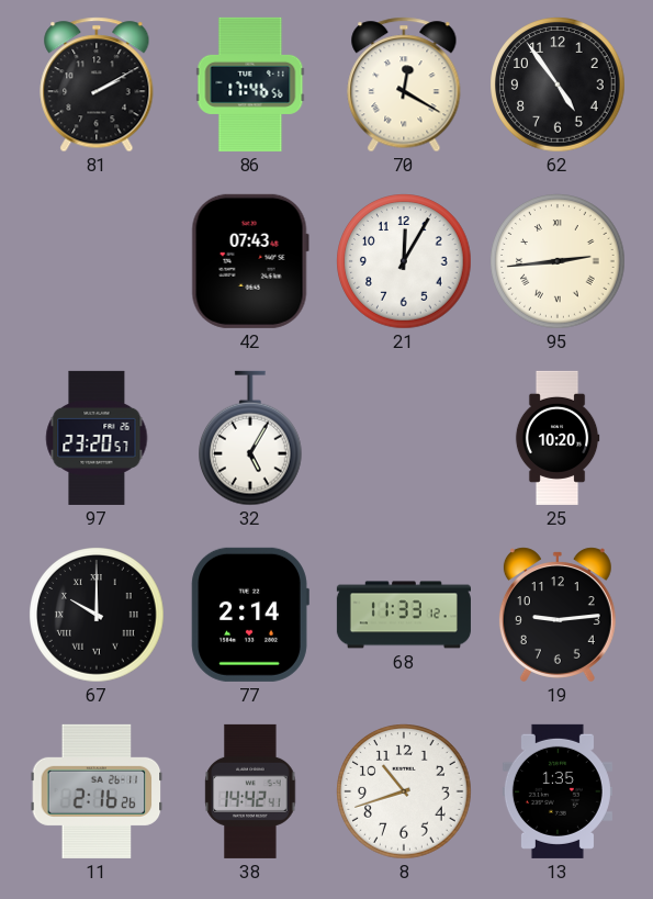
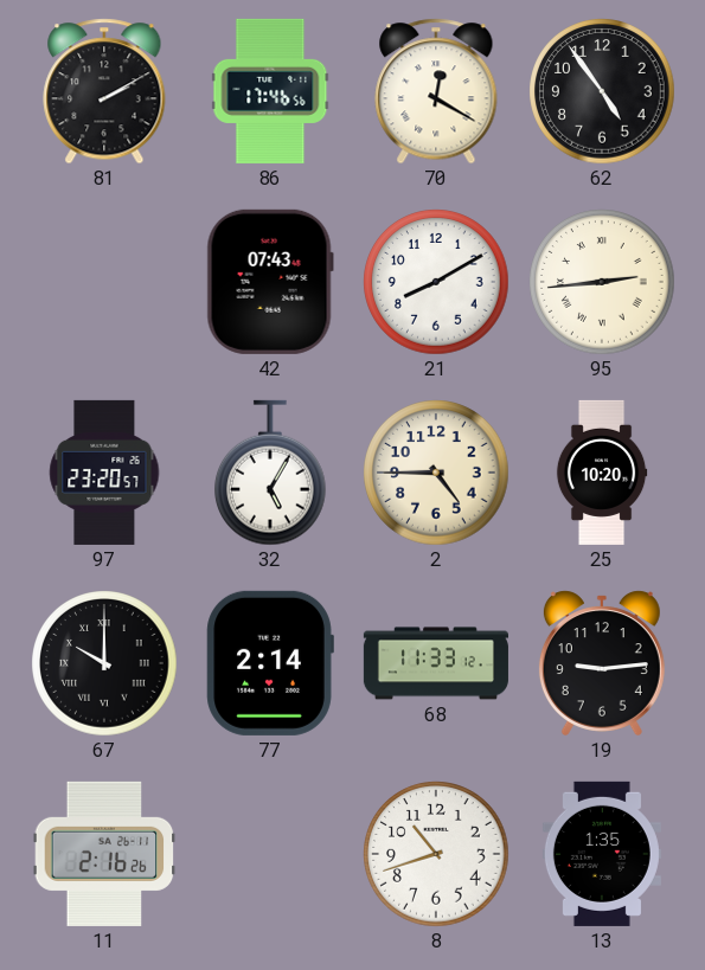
21: 12:05 -> 8:10
2: none -> 4:45
38: 14:42 -> none
